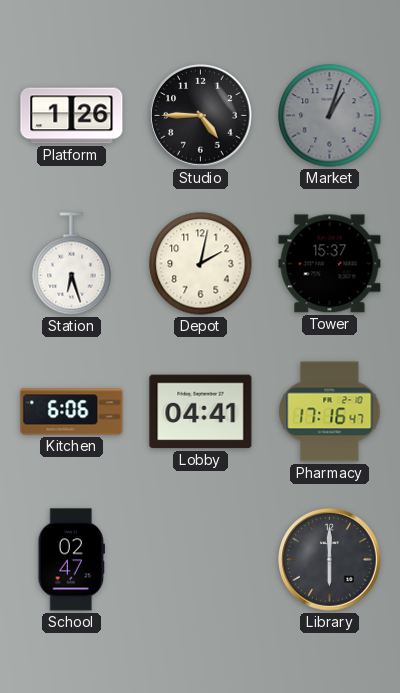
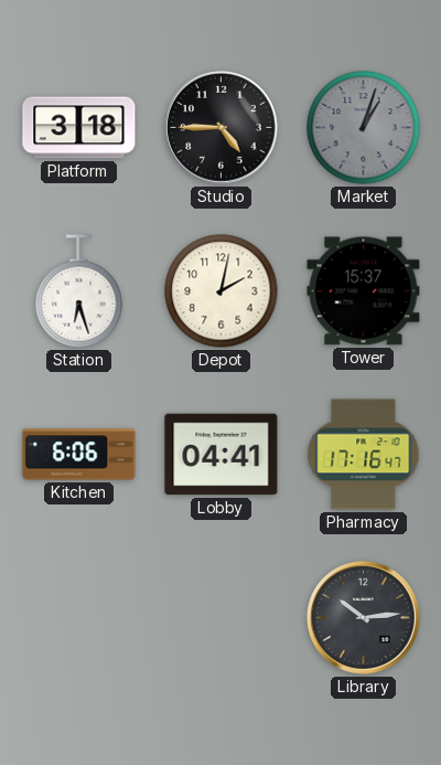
Platform: 1:26 -> 3:18
School: 02:47 -> none
Library: 6:00 -> 10:14
